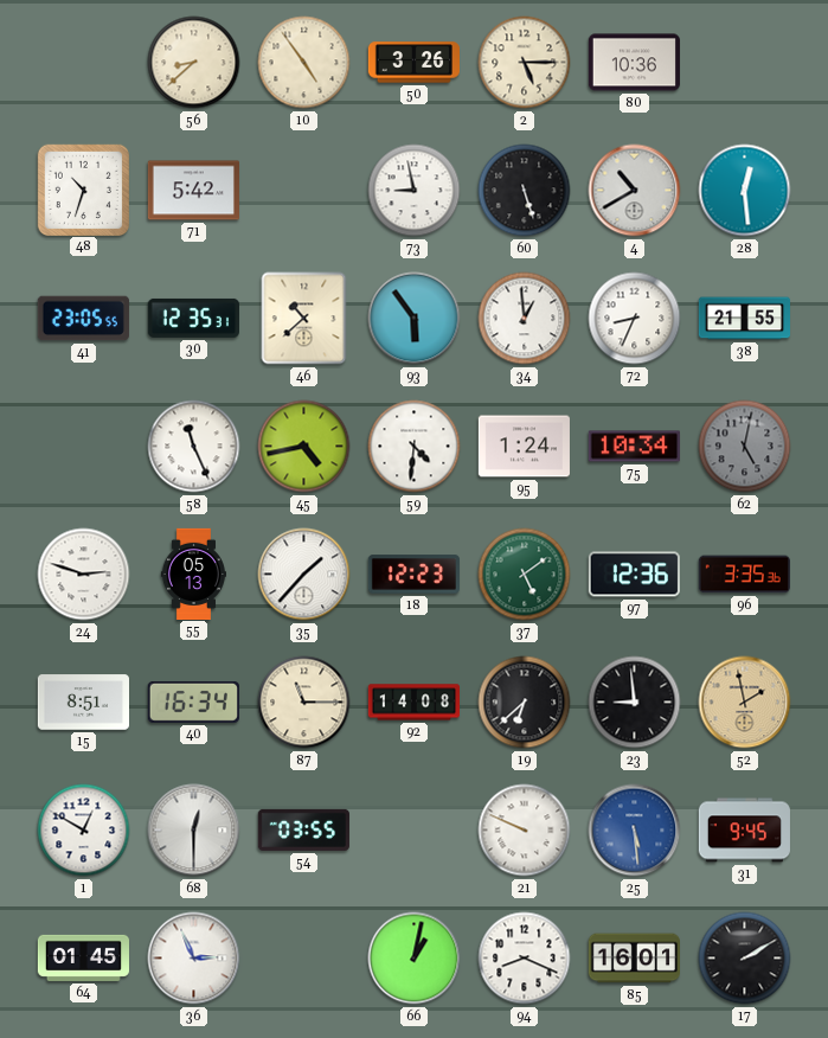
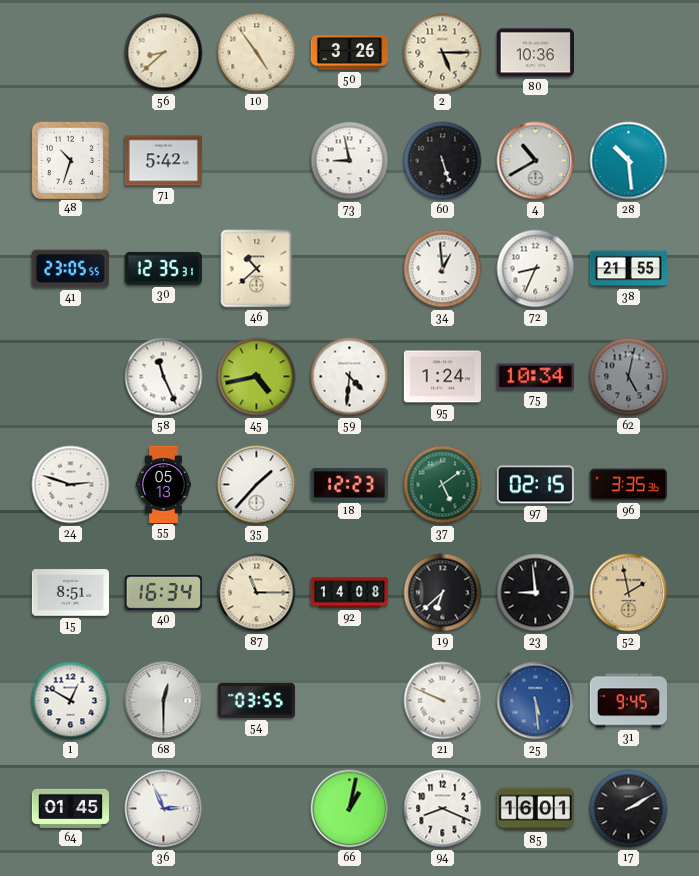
28: 12:29 -> 10:29
93: 5:54 -> none
97: 12:36 -> 02:15
